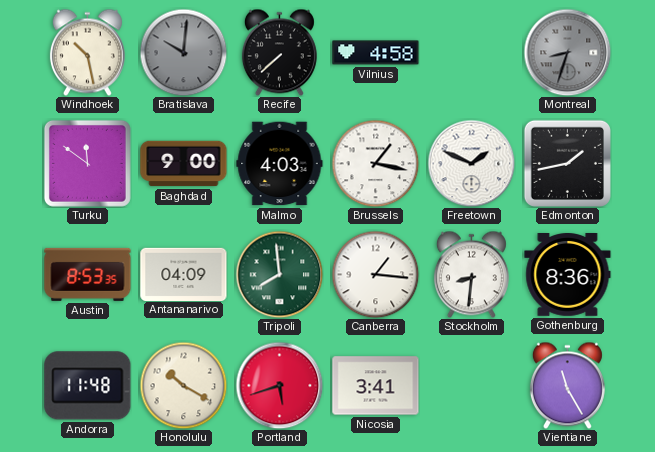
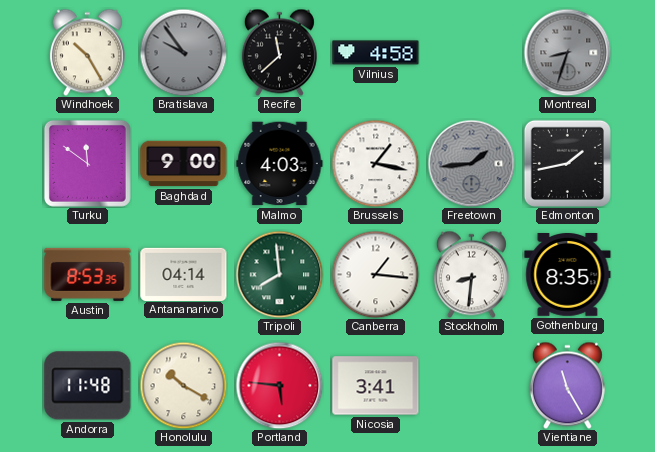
Windhoek: 10:28 -> 10:25
Bratislava: 10:01 -> 9:54
Recife: 7:38 -> 11:38
Freetown: 1:49 -> 1:44
Freetown dial: white -> grey
Antananarivo: 04:09 -> 04:14
Gothenburg: 8:36 -> 8:35
Portland: 5:42 -> 5:46
